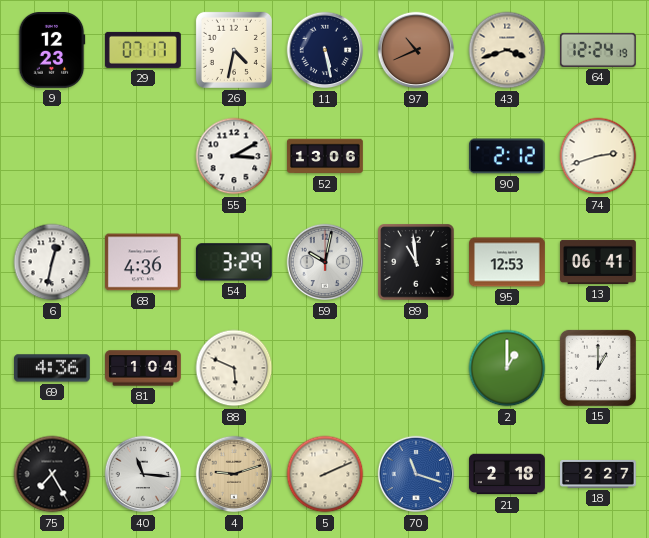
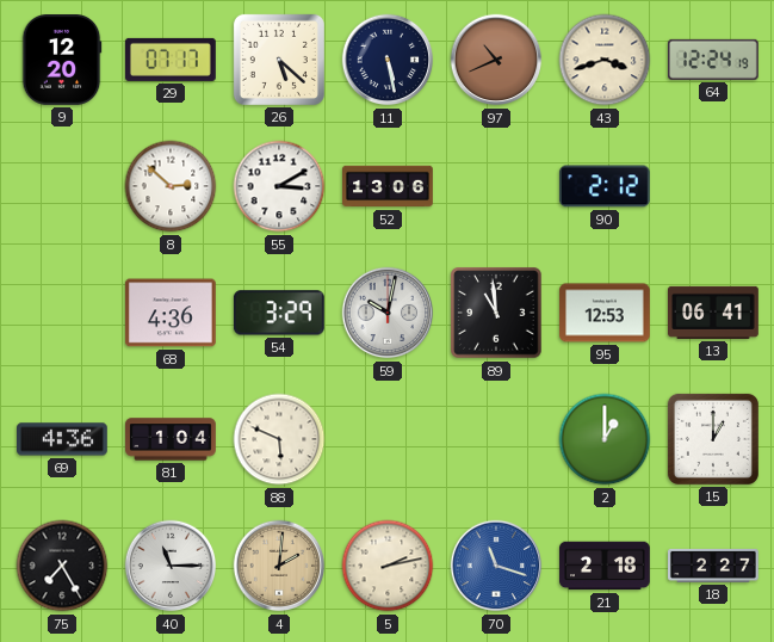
9: 12:23 -> 12:20
26: 4:32 -> 5:22
8: none -> 2:52
74: 2:42 -> none
6: 12:32 -> none
40: 11:16 -> 11:15
4: 9:12 -> 2:01
5: 2:11 -> 2:13
